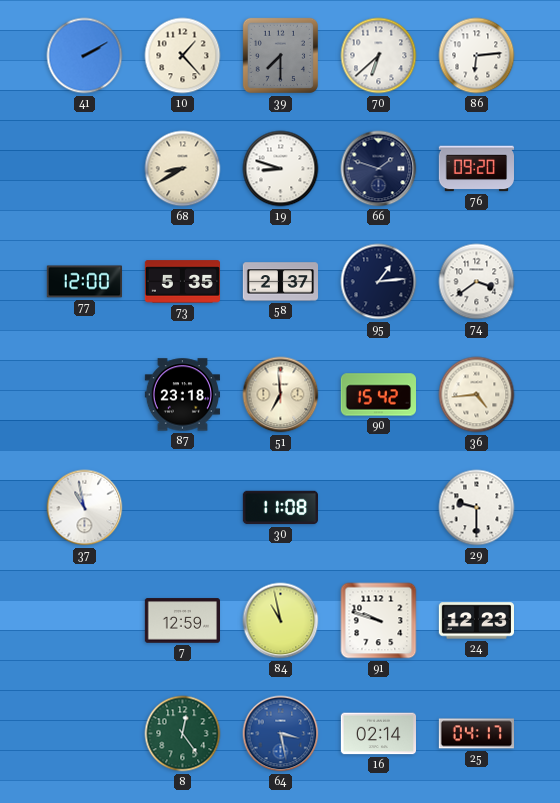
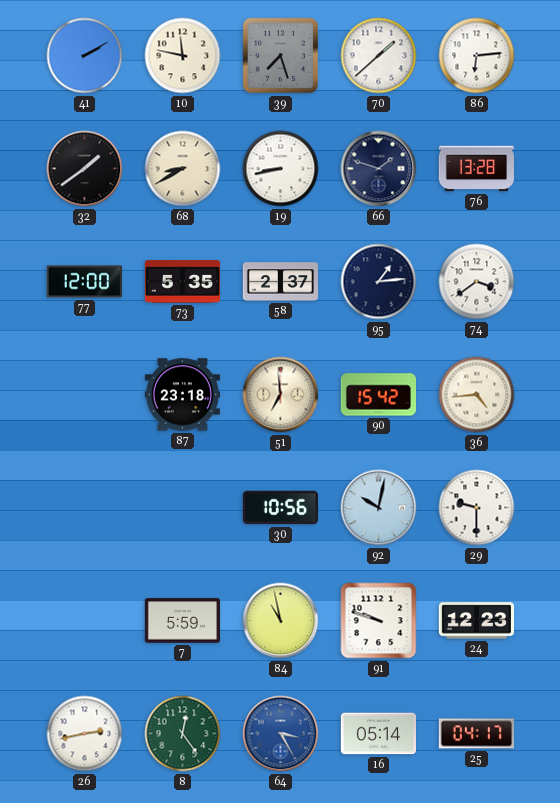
10: 1:23 -> 11:47
39: 7:30 -> 7:27
70: 6:38 -> 1:38
32: none -> 1:39
19: 8:48 -> 8:43
76: 09:20 -> 13:28
37: 10:58 -> none
30: 11:08 -> 10:56
92: none -> 10:02
7: 12:59 -> 5:59
26: none -> 2:43
64: 3:28 -> 3:25
16: 02:14 -> 05:14
